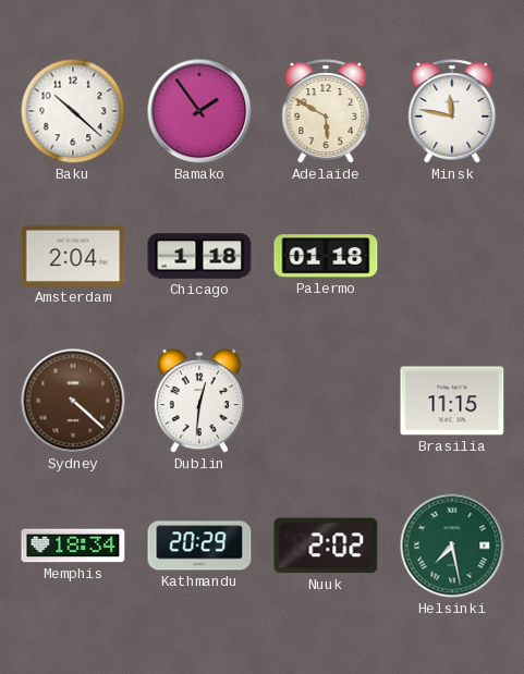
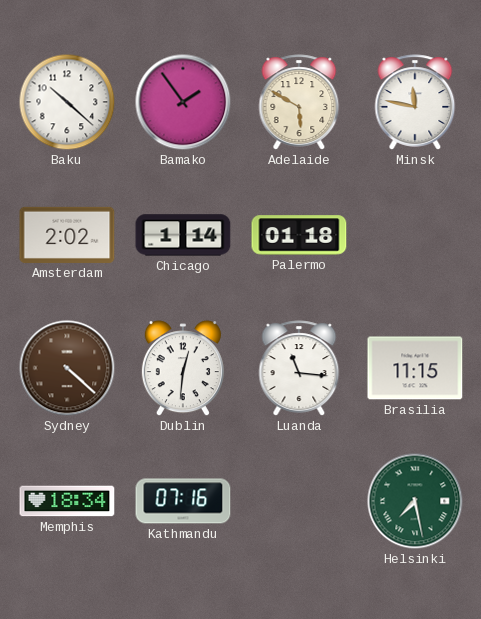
Amsterdam: 2:04 -> 2:02
Chicago: 1:18 -> 1:14
Luanda: none -> 11:16
Kathmandu: 20:29 -> 07:16
Nuuk: 2:02 -> none
